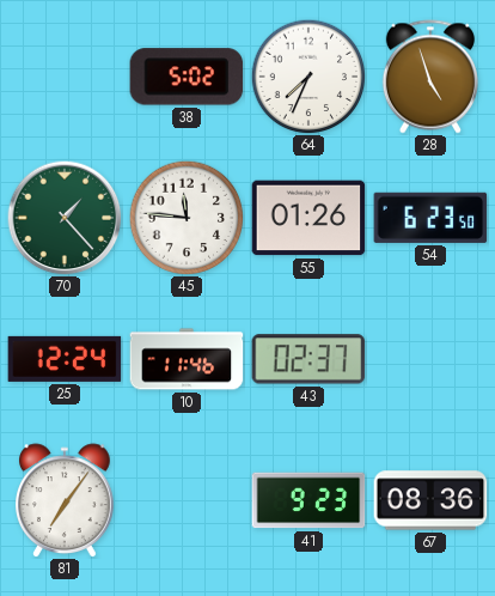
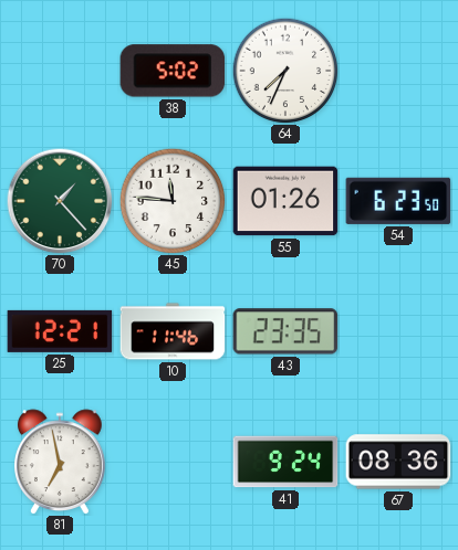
28: 4:57 -> none
25: 12:24 -> 12:21
43: 02:37 -> 23:35
81: 7:06 -> 6:58
41: 9:23 -> 9:24
